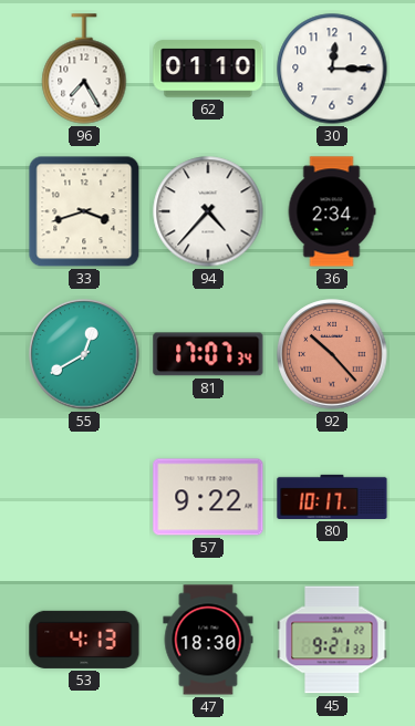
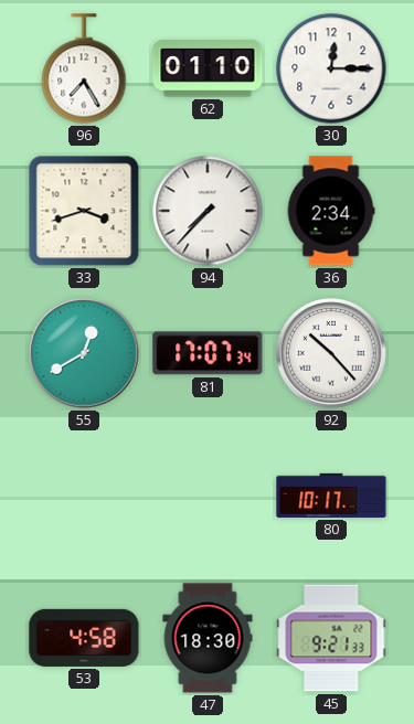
94: 4:37 -> 7:37
92 dial: salmon -> white
57: 9:22 -> none
53: 4:13 -> 4:58
